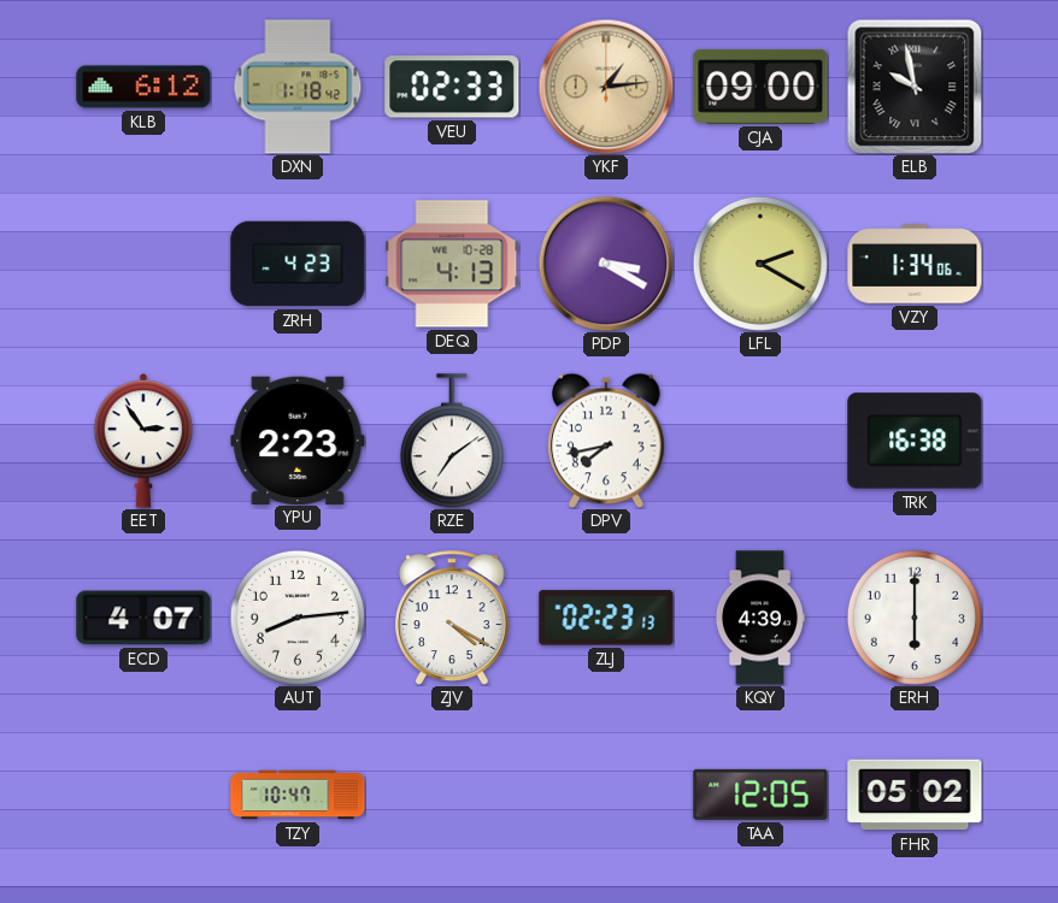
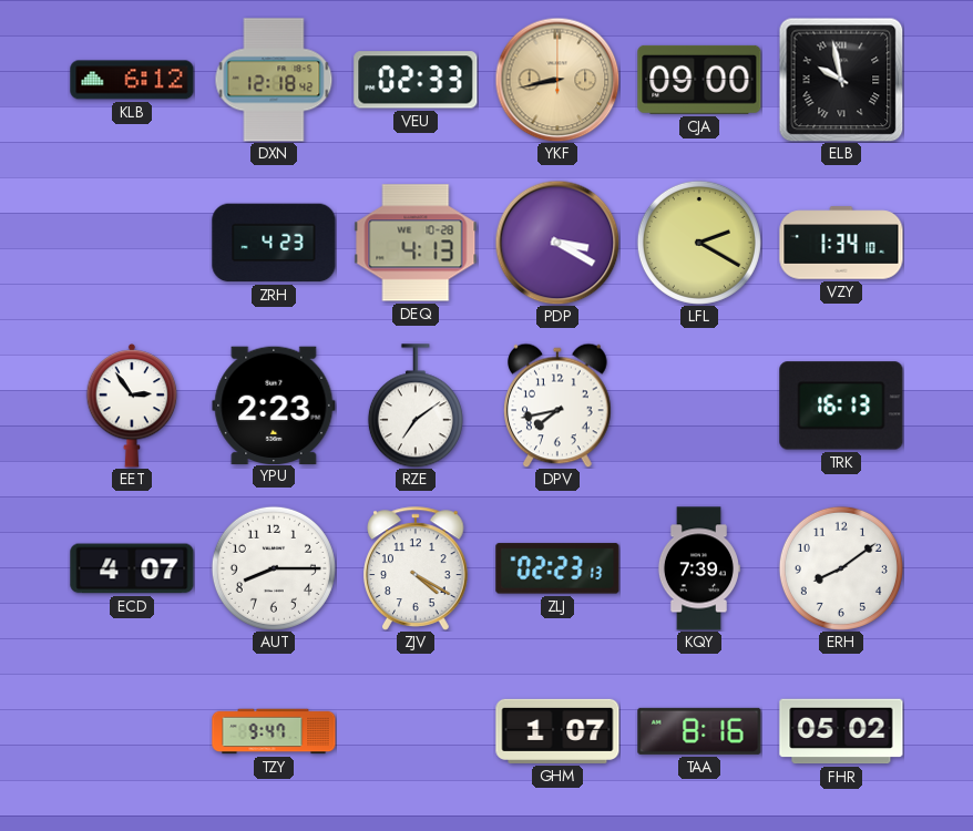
DXN: 1:18 -> 12:18
YKF: 1:14 -> 8:43
VZY: 1:34:06 -> 1:34:10
TRK: 16:38 -> 16:13
AUT: 8:14 -> 8:15
KQY: 4:39 -> 7:39
ERH: 6:00 -> 8:09
TZY: 10:47 -> 9:47
GHM: none -> 1:07
TAA: 12:05 -> 8:16
